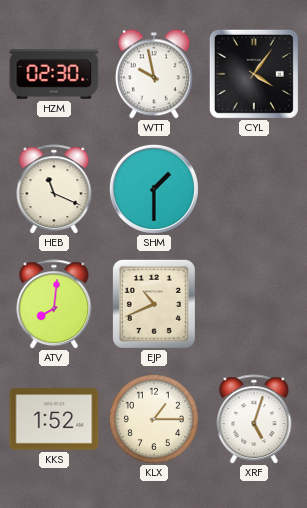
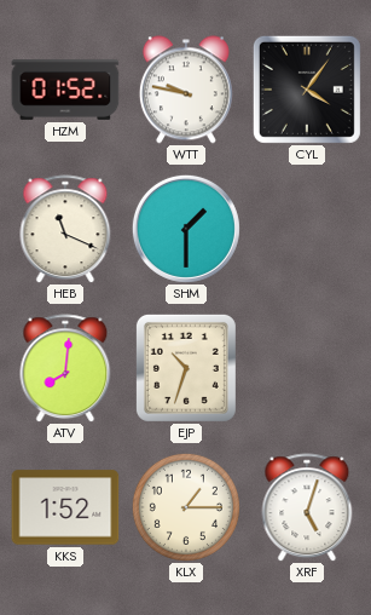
HZM: 02:30 -> 01:52
WTT: 9:58 -> 9:47
EJP: 10:41 -> 10:33
